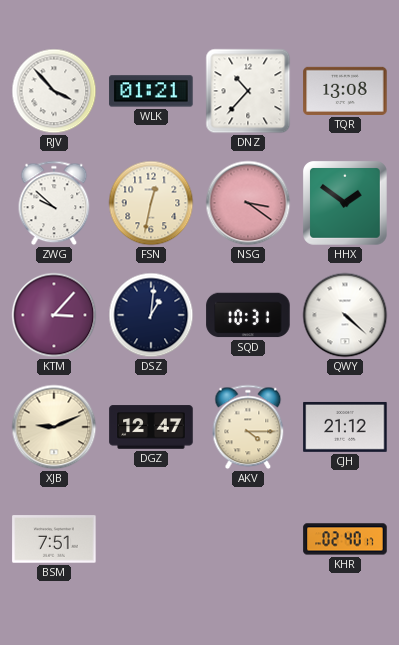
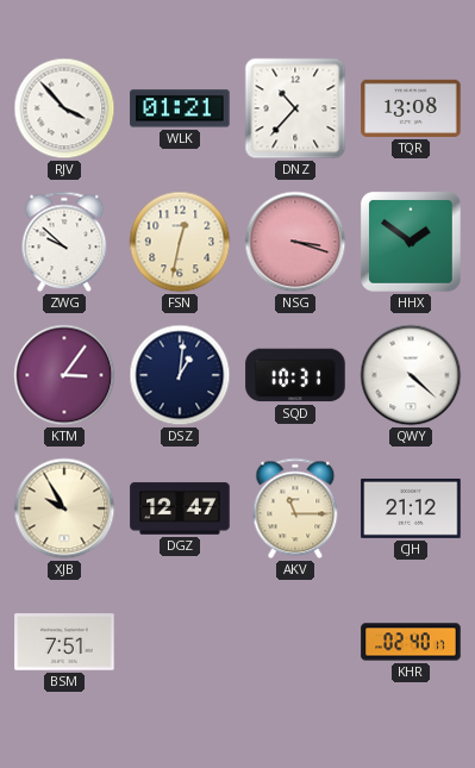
NSG: 3:21 -> 3:18
KTM: 3:07 -> 3:06
XJB: 9:11 -> 9:55
AKV: 4:15 -> 11:15
